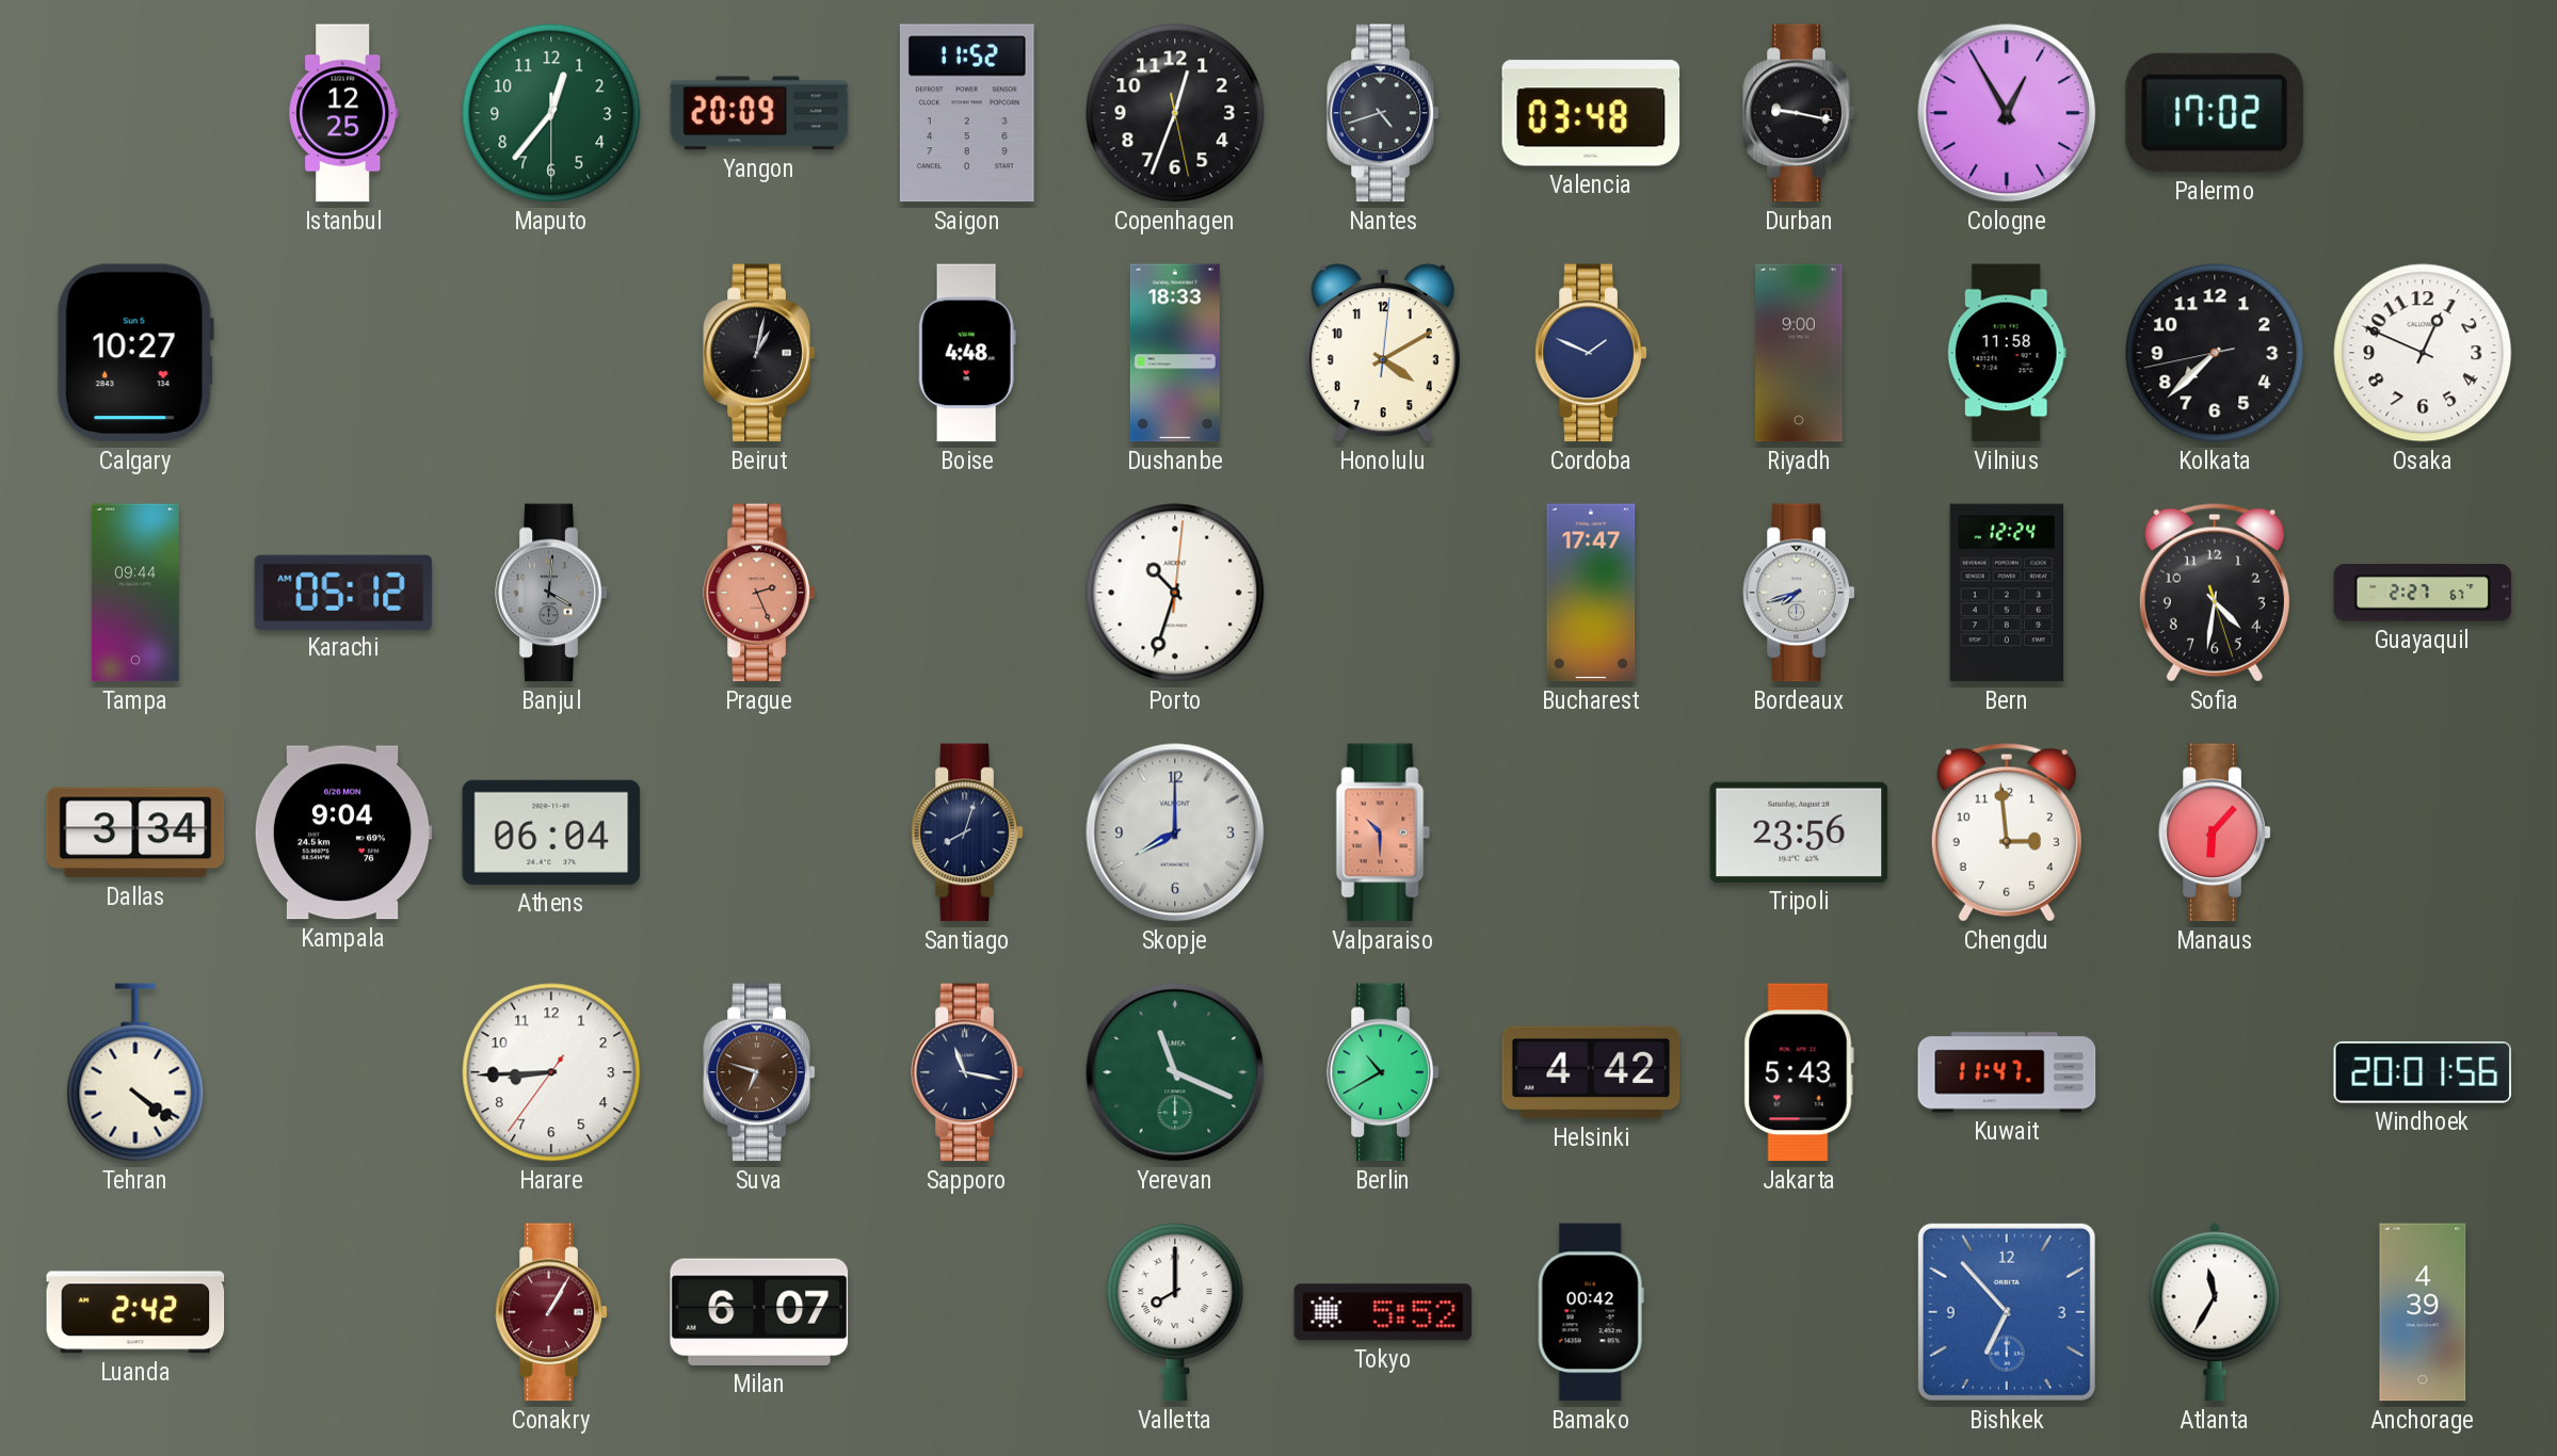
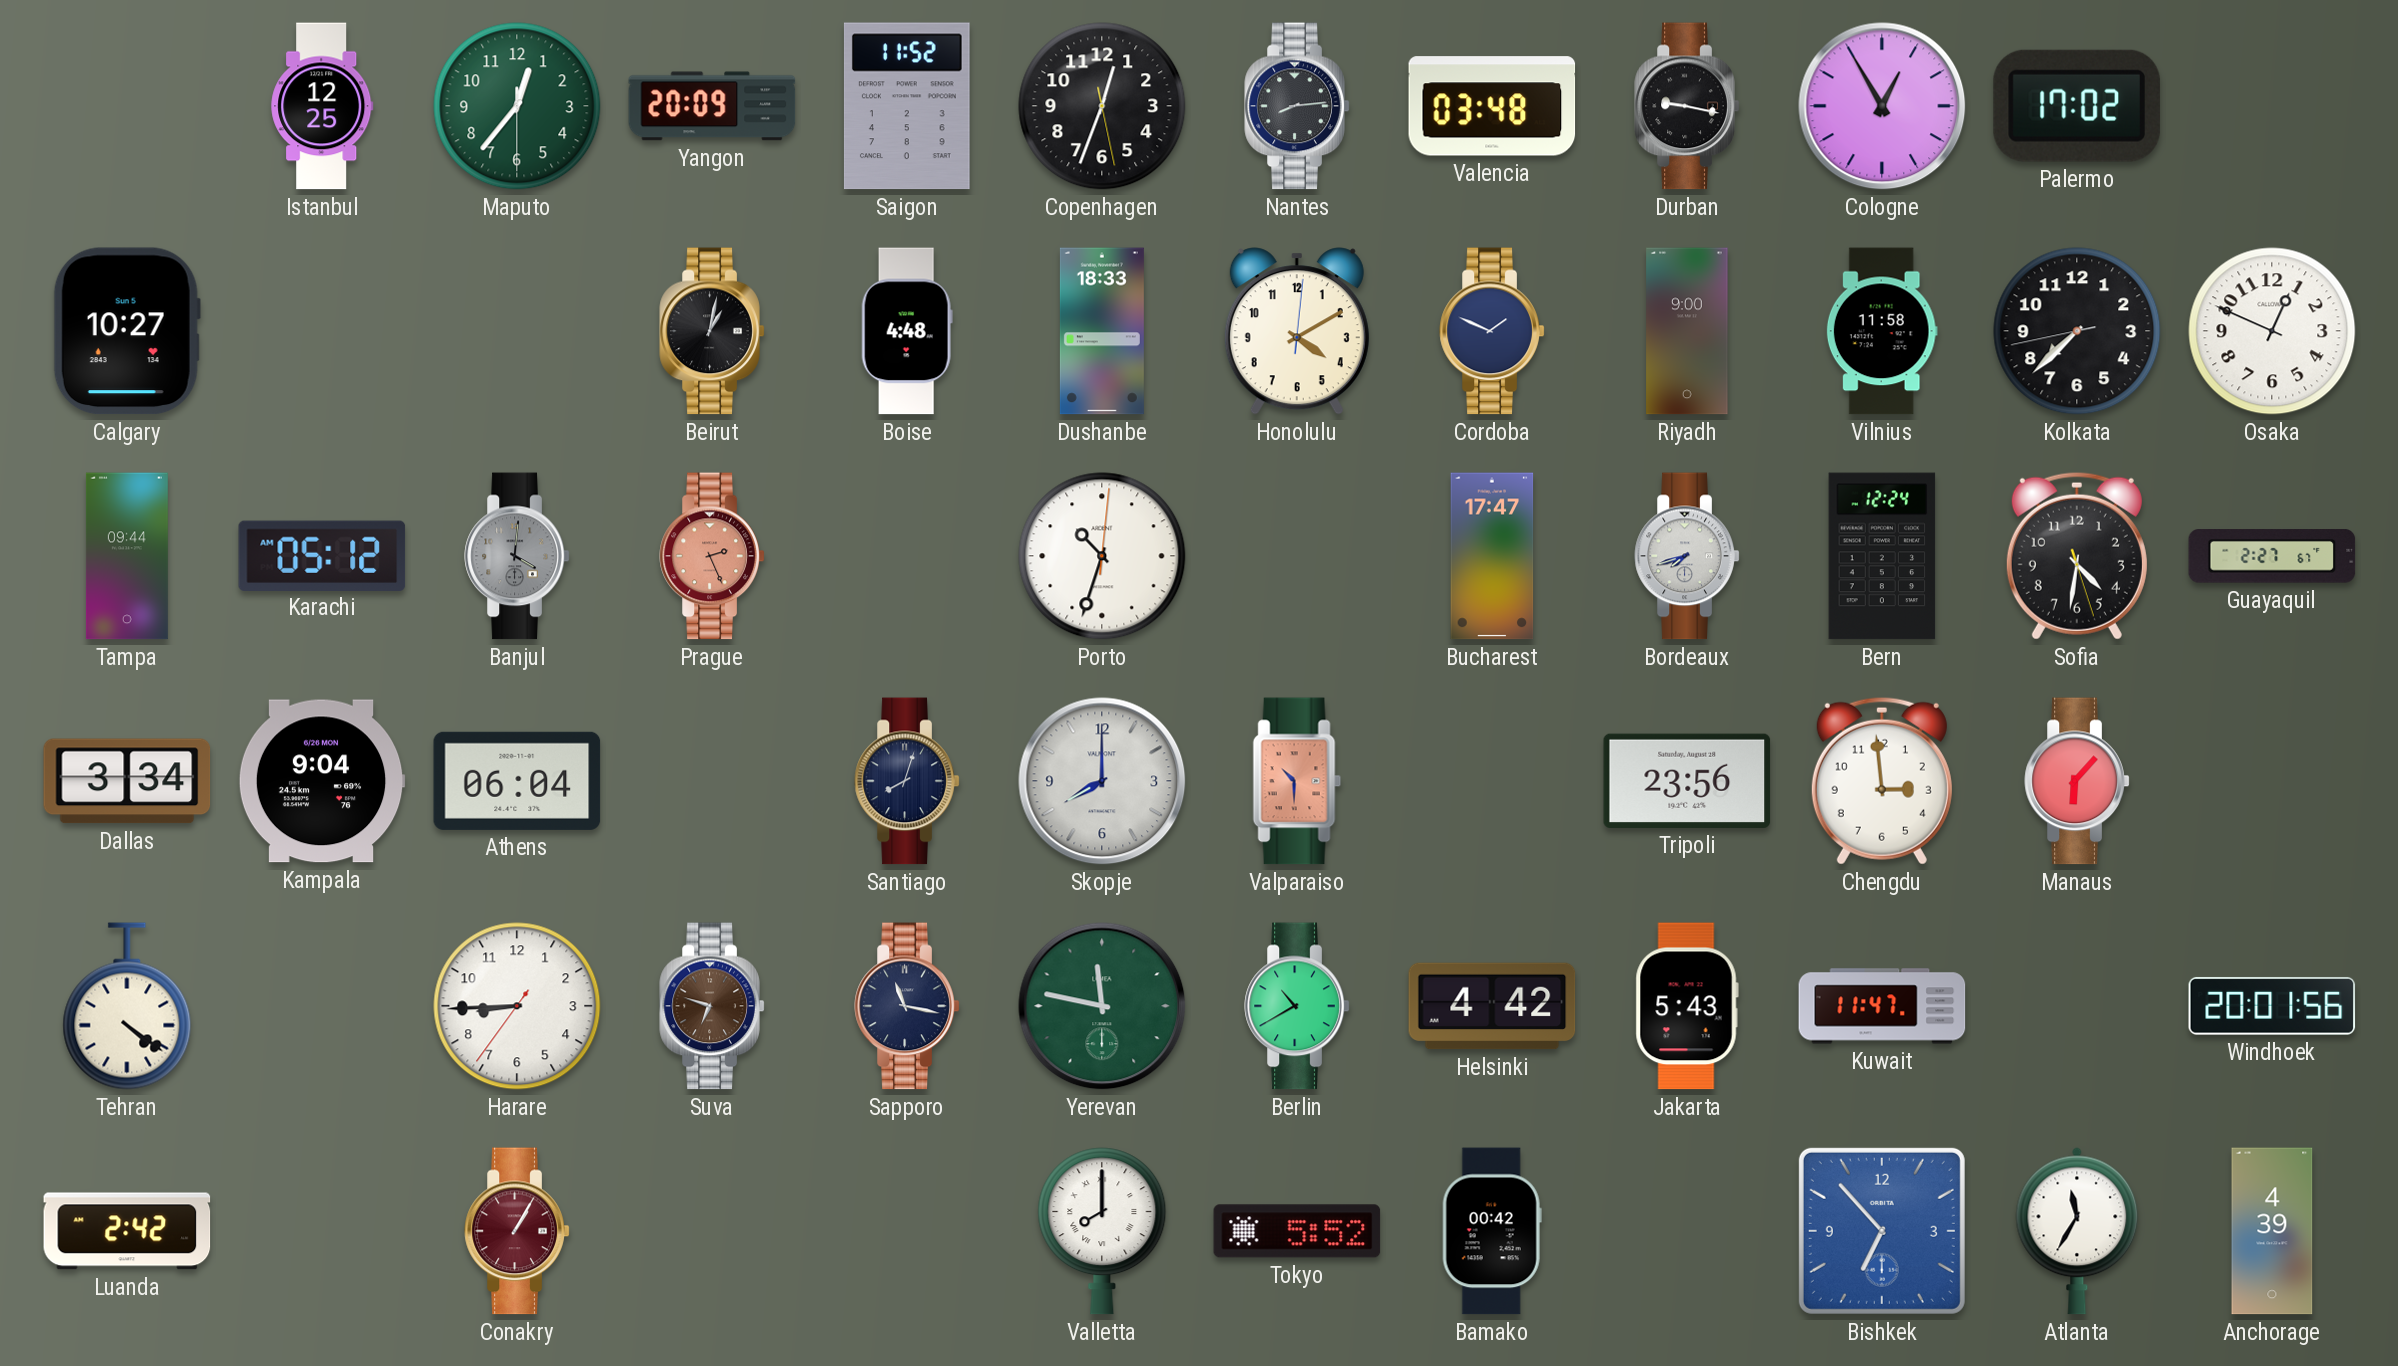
Nantes: 4:42 -> 8:14
Yerevan: 11:19 -> 11:47
Milan: 6:07 -> none
